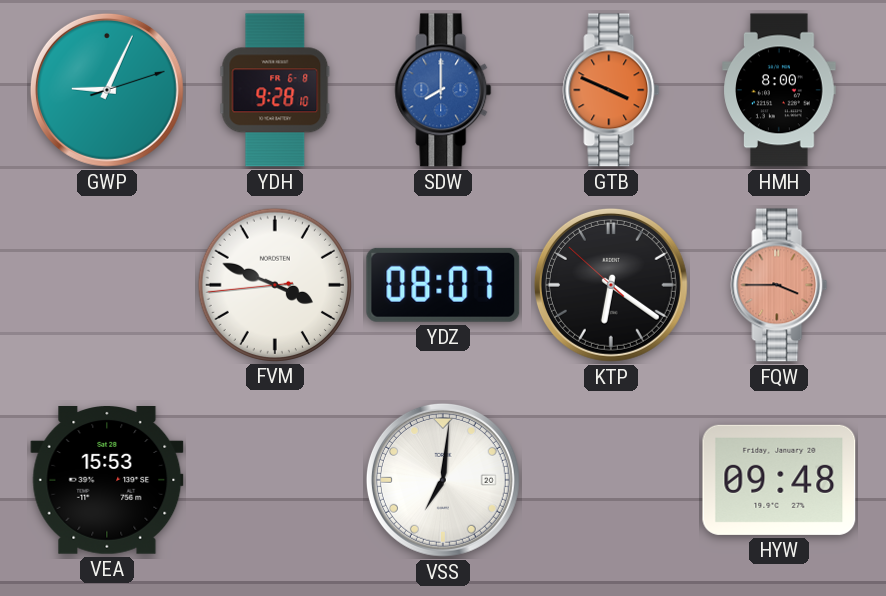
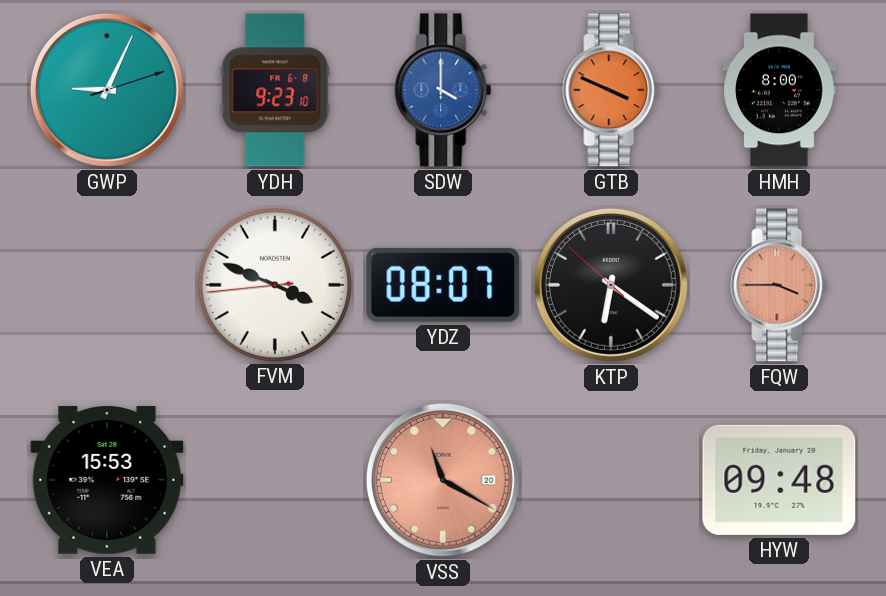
YDH: 9:28 -> 9:23
SDW: 8:00 -> 4:00
VSS: 7:01 -> 11:20
VSS dial: white -> salmon
